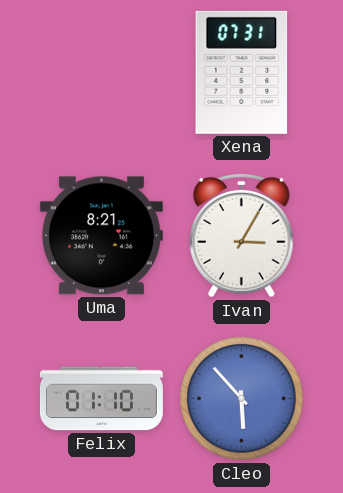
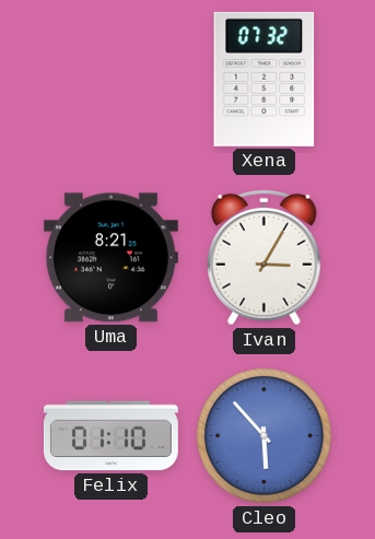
Xena: 07:31 -> 07:32
